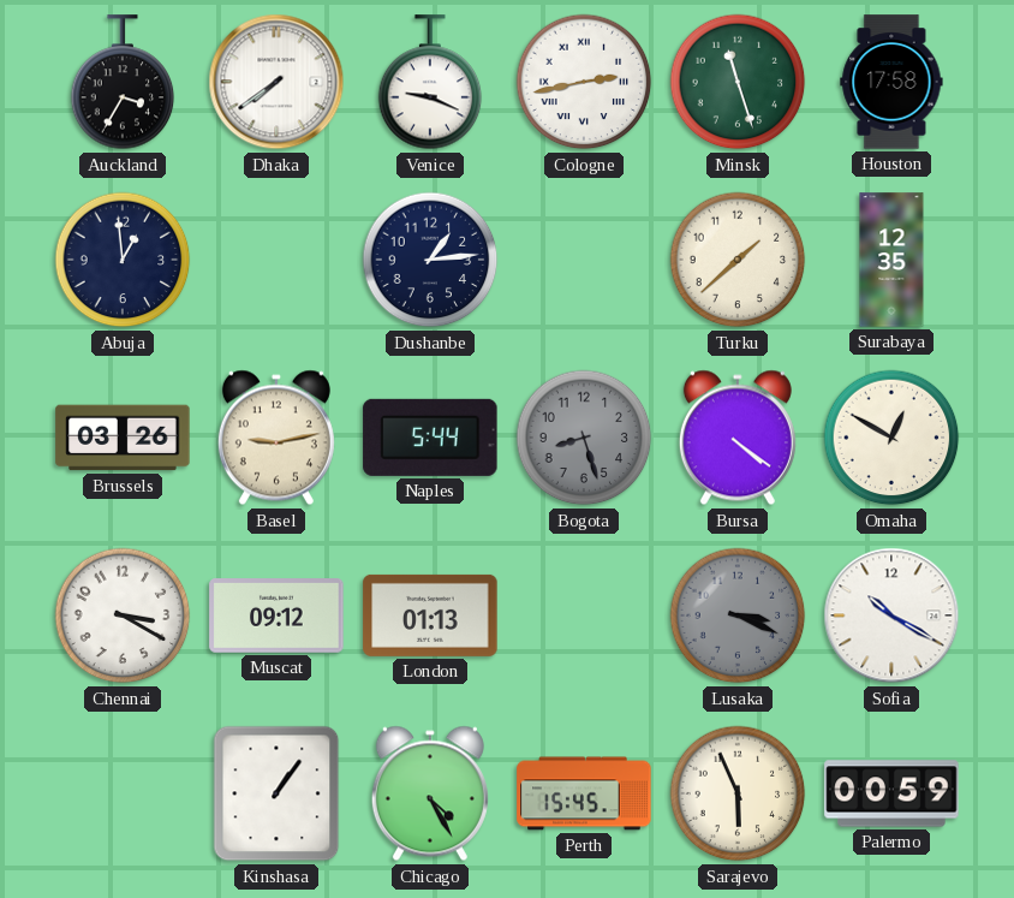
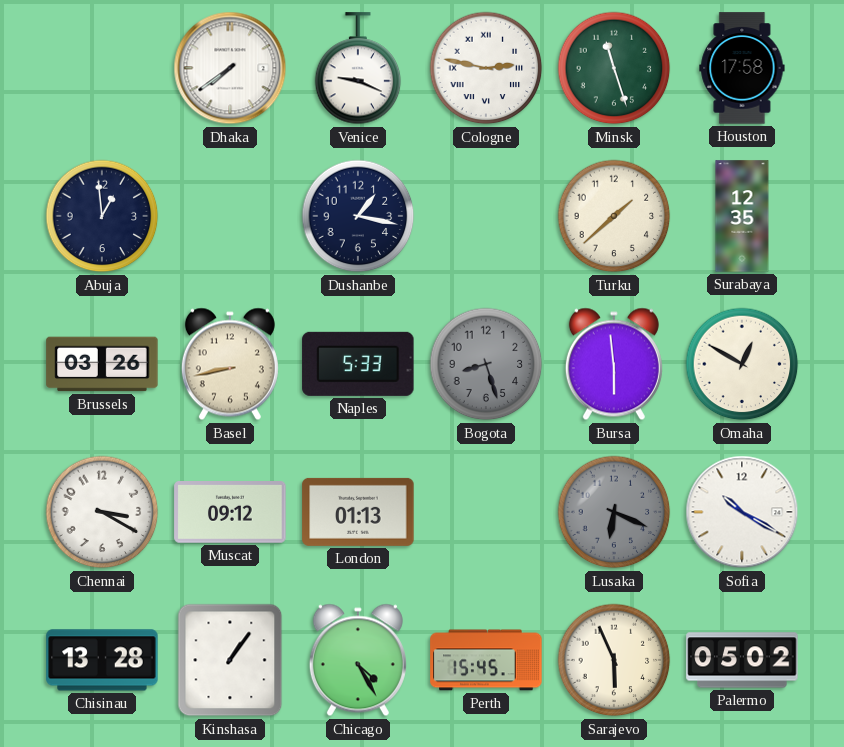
Auckland: 3:35 -> none
Cologne: 2:43 -> 2:47
Dushanbe: 1:14 -> 1:17
Basel: 9:13 -> 8:43
Naples: 5:44 -> 5:33
Bursa: 4:21 -> 5:59
Lusaka: 3:19 -> 6:19
Chisinau: none -> 13:28
Palermo: 00:59 -> 05:02
